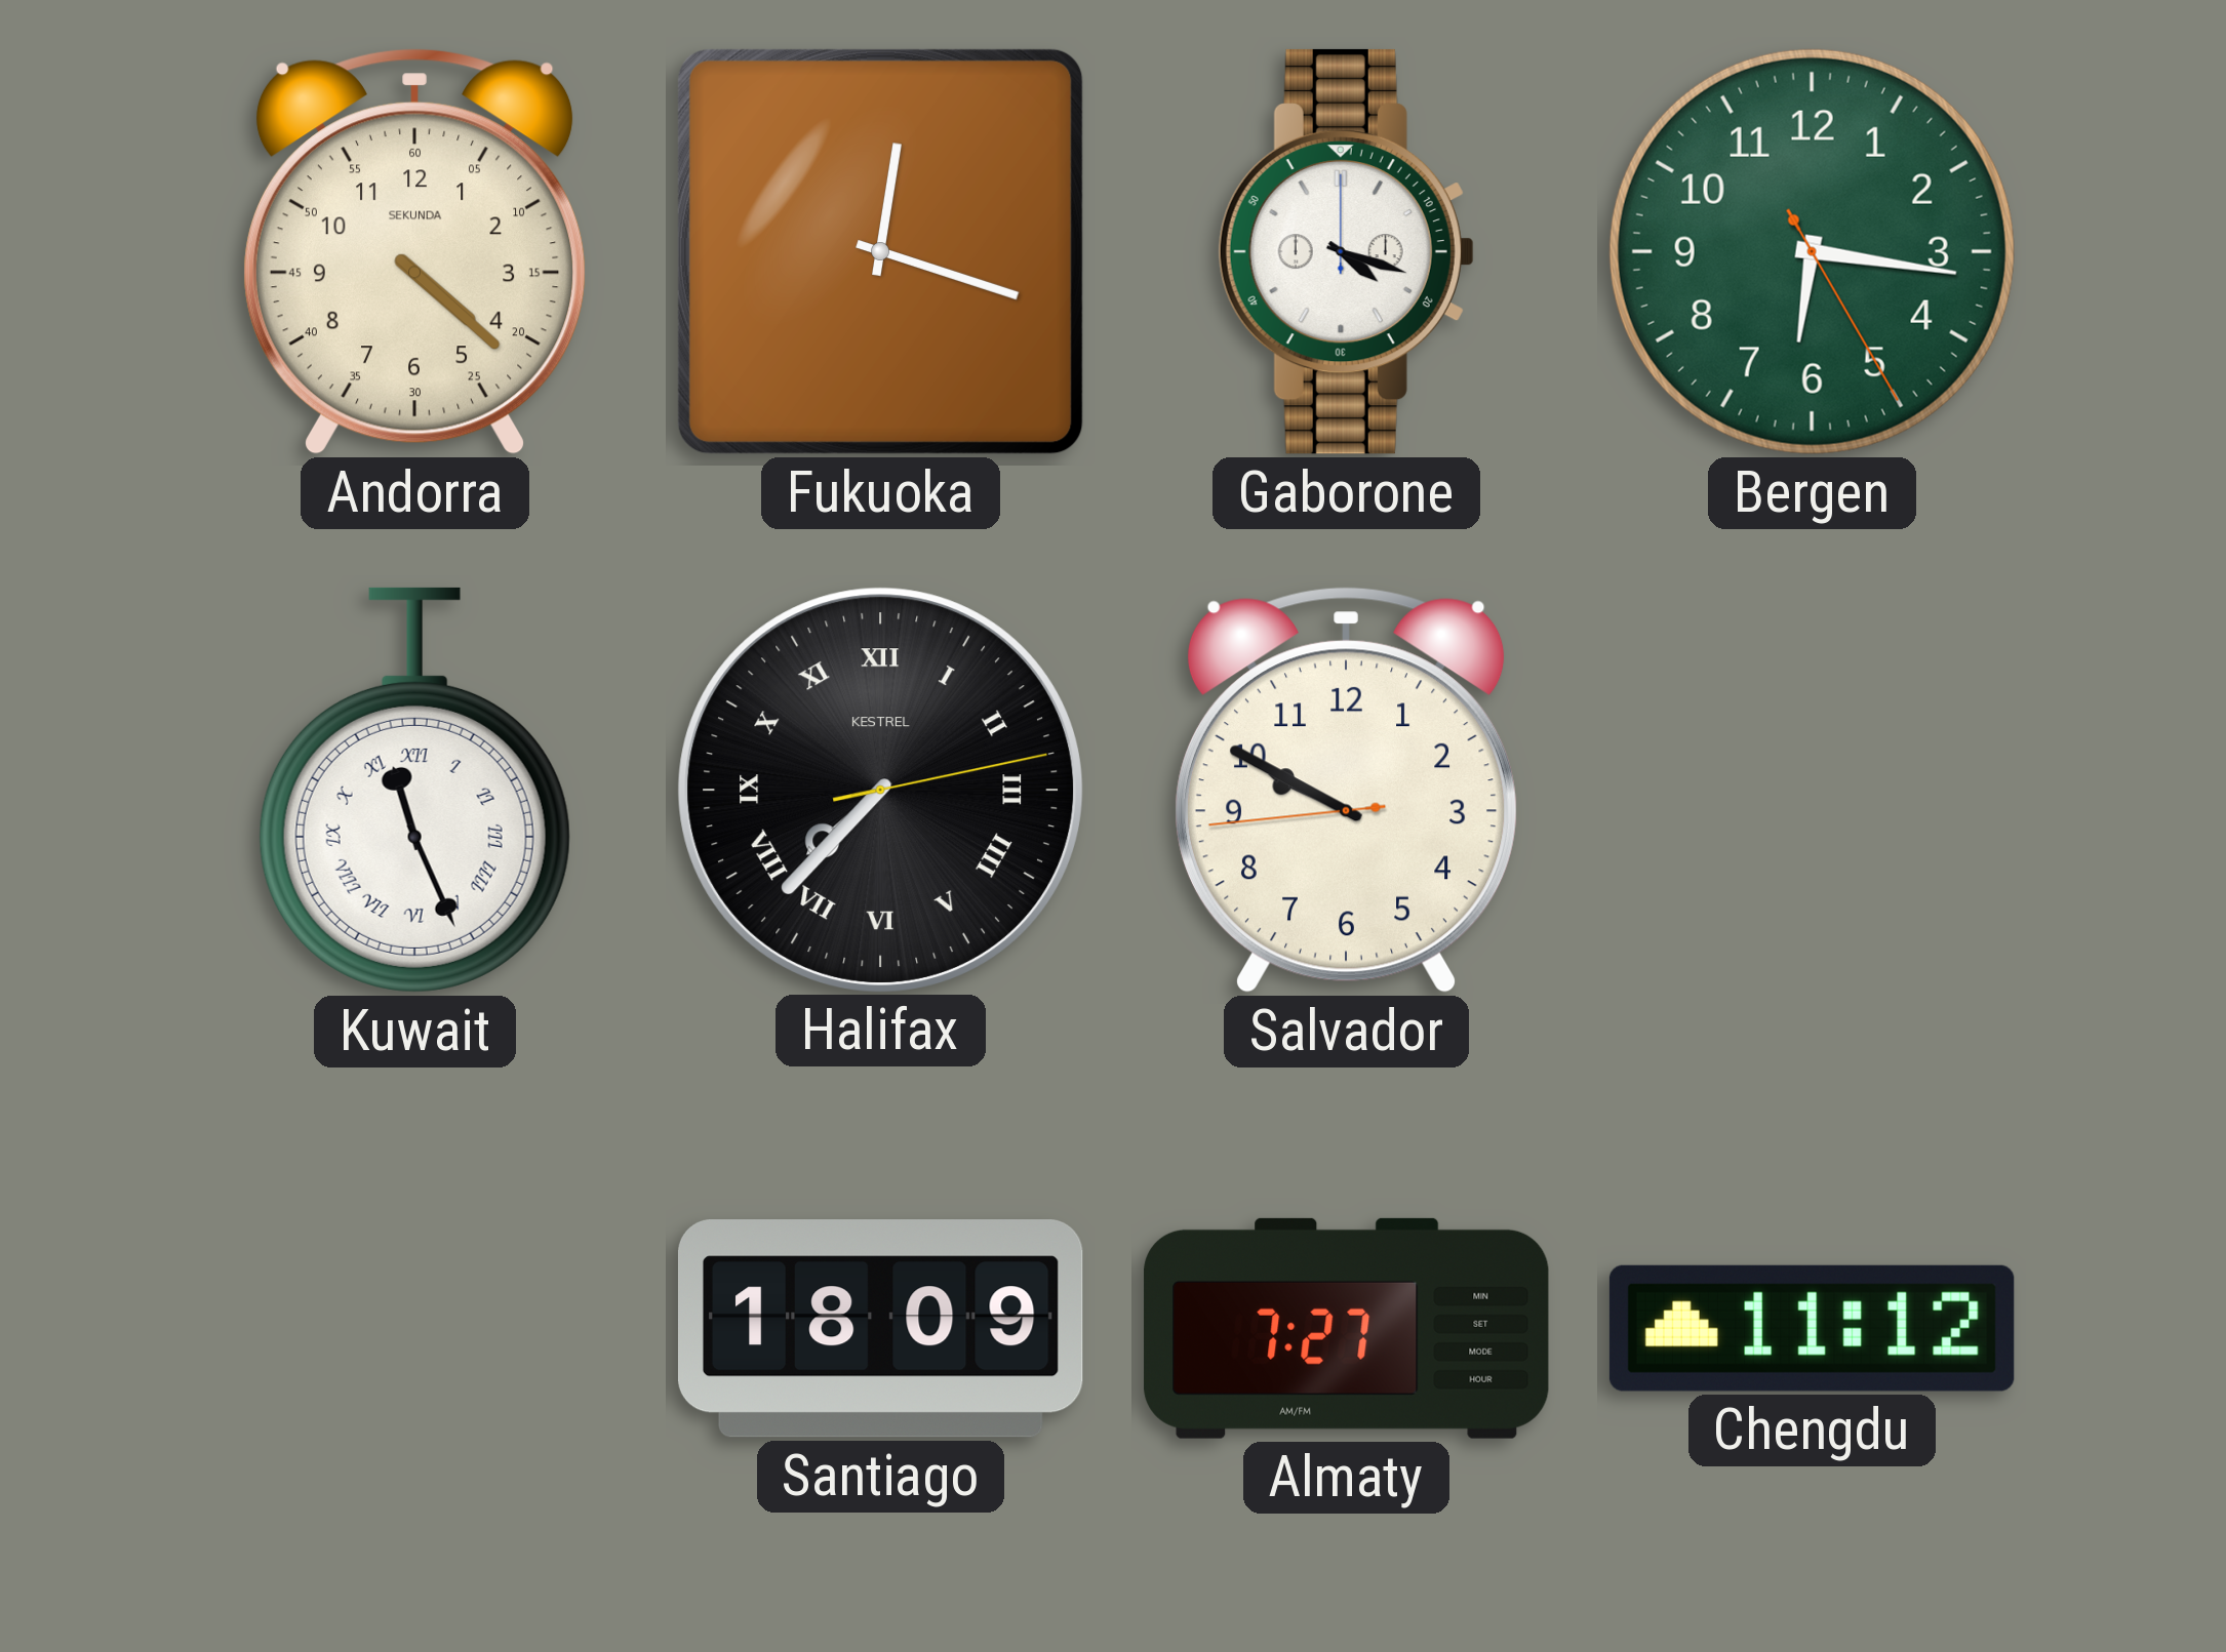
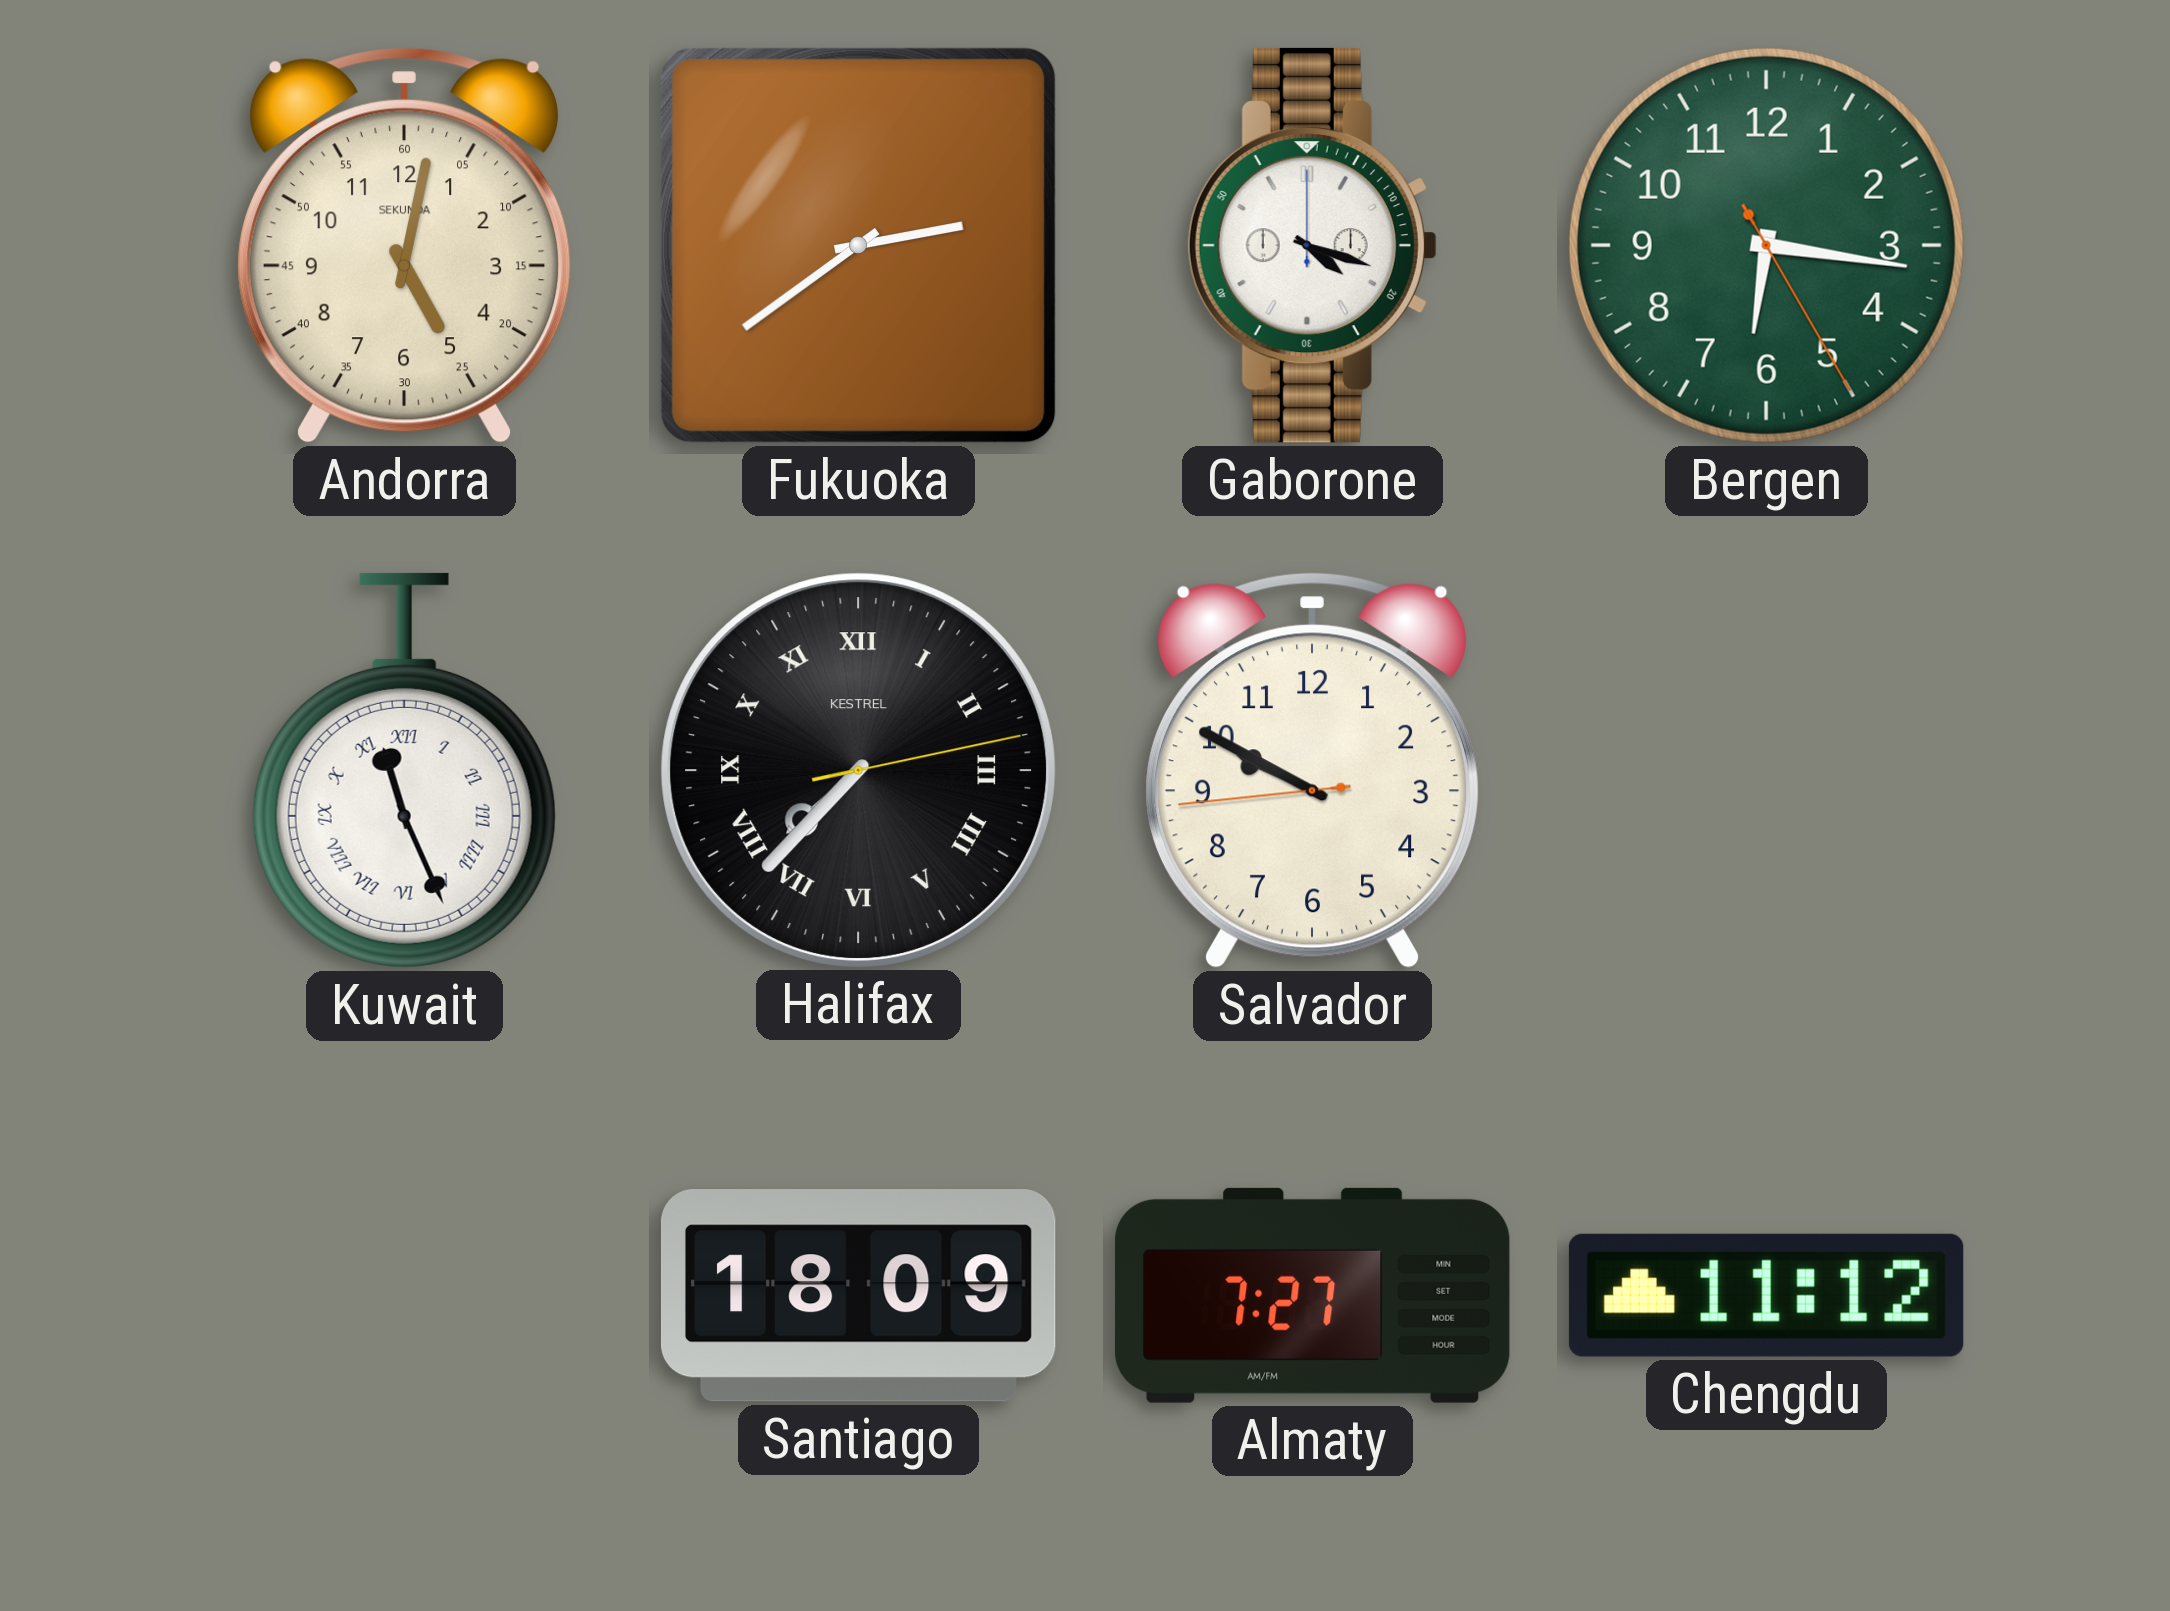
Andorra: 4:22 -> 5:02
Fukuoka: 12:18 -> 2:39
